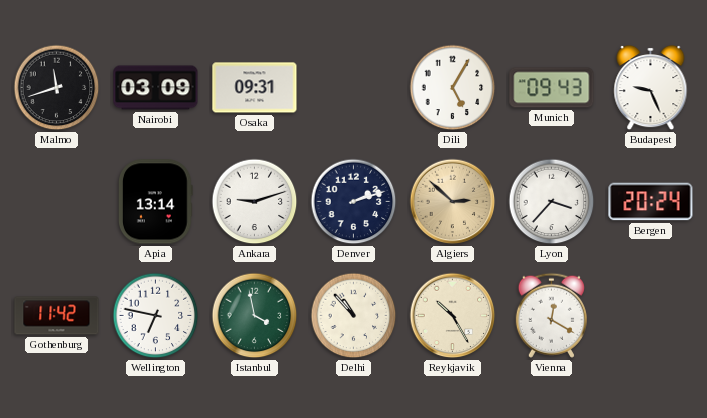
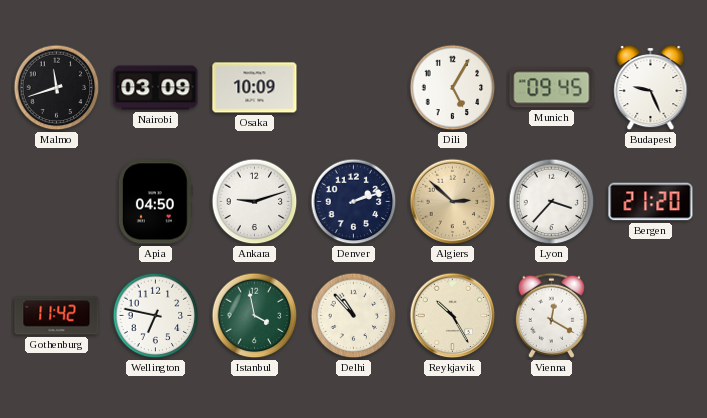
Osaka: 09:31 -> 10:09
Munich: 09:43 -> 09:45
Apia: 13:14 -> 04:50
Bergen: 20:24 -> 21:20
